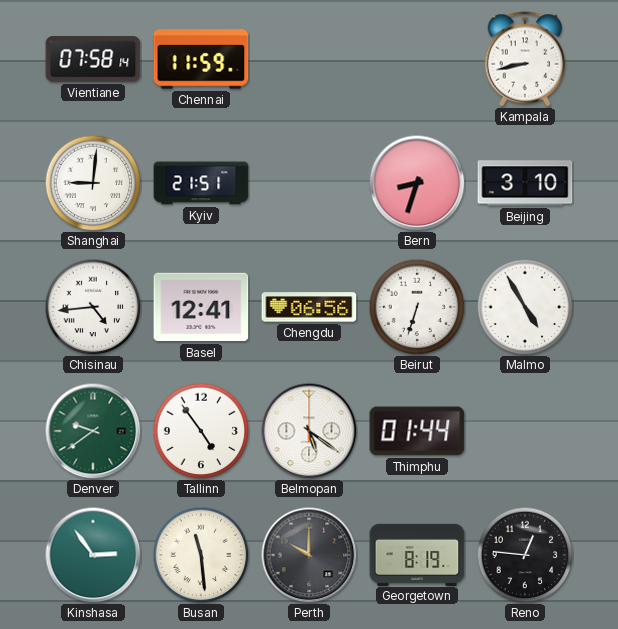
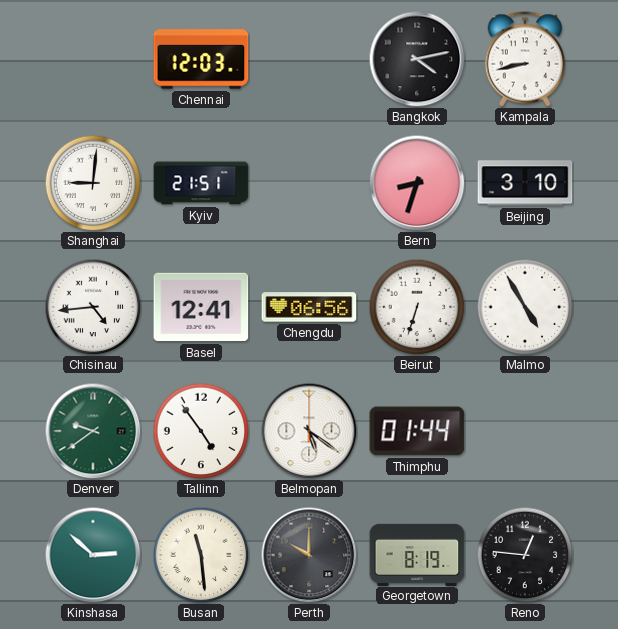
Vientiane: 07:58 -> none
Chennai: 11:59 -> 12:03
Bangkok: none -> 4:13
Kinshasa: 2:54 -> 2:52
